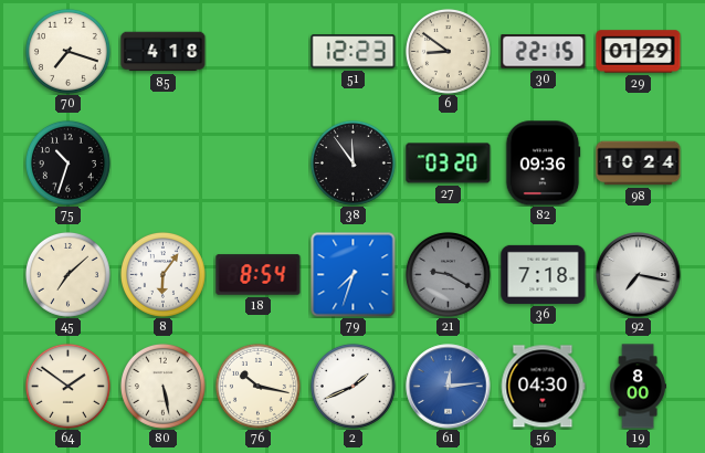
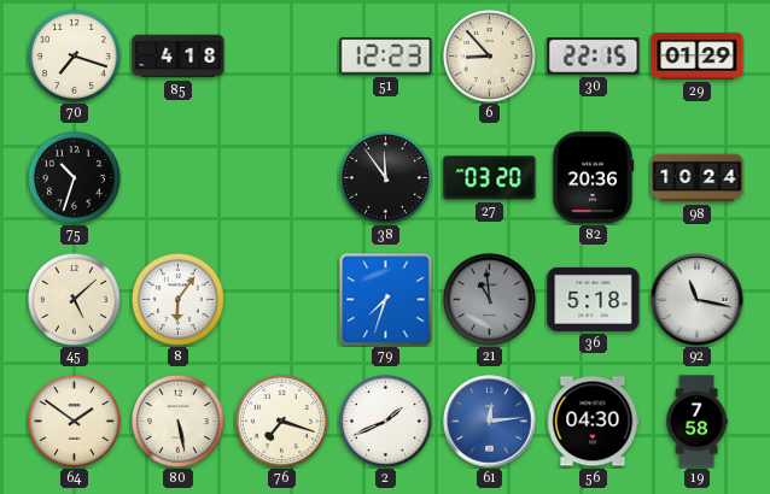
6: 8:51 -> 8:53
82: 09:36 -> 20:36
45: 7:08 -> 5:08
18: 8:54 -> none
21: 9:20 -> 10:59
36: 7:18 -> 5:18
92: 7:17 -> 11:17
76: 10:17 -> 7:18
19: 8:00 -> 7:58
